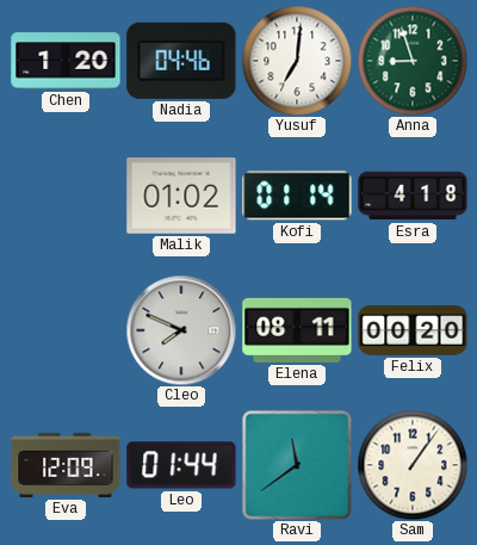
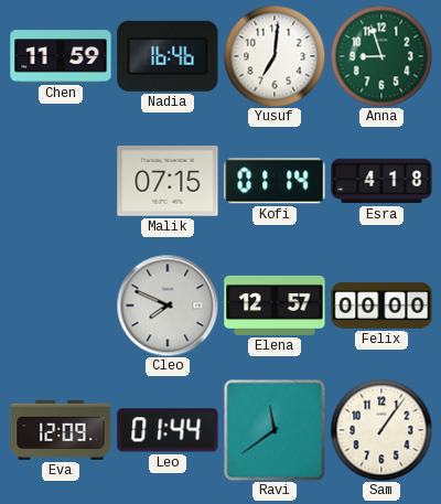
Chen: 1:20 -> 11:59
Nadia: 04:46 -> 16:46
Malik: 01:02 -> 07:15
Elena: 08:11 -> 12:57
Felix: 00:20 -> 00:00
